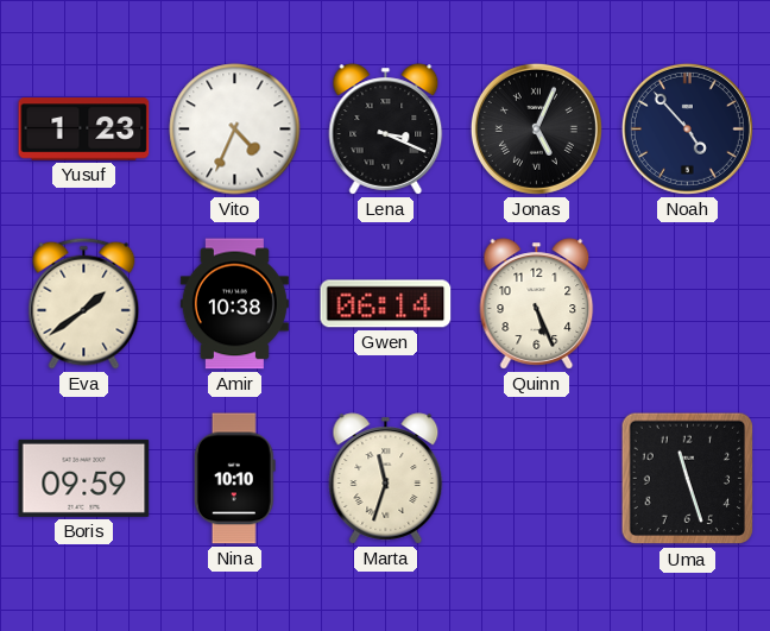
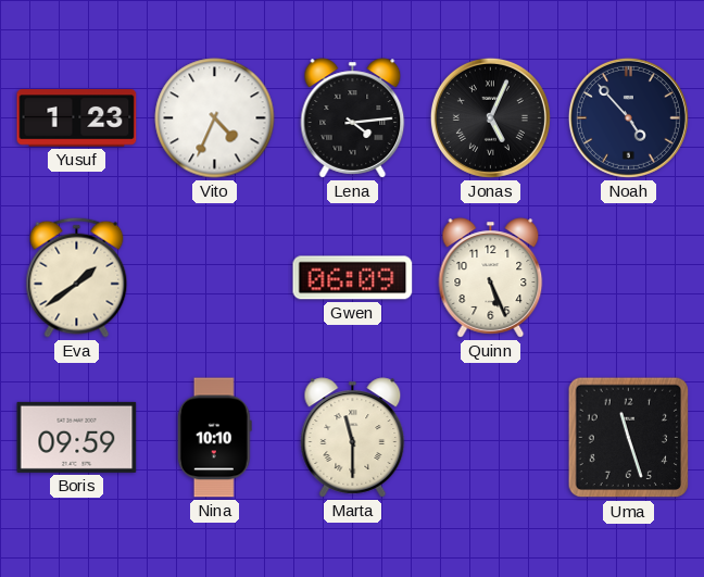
Lena: 3:19 -> 4:14
Amir: 10:38 -> none
Gwen: 06:14 -> 06:09
Marta: 11:33 -> 11:30
